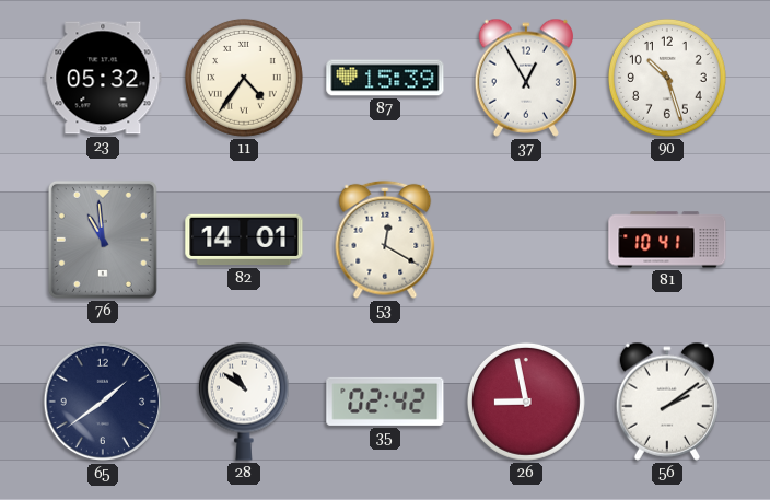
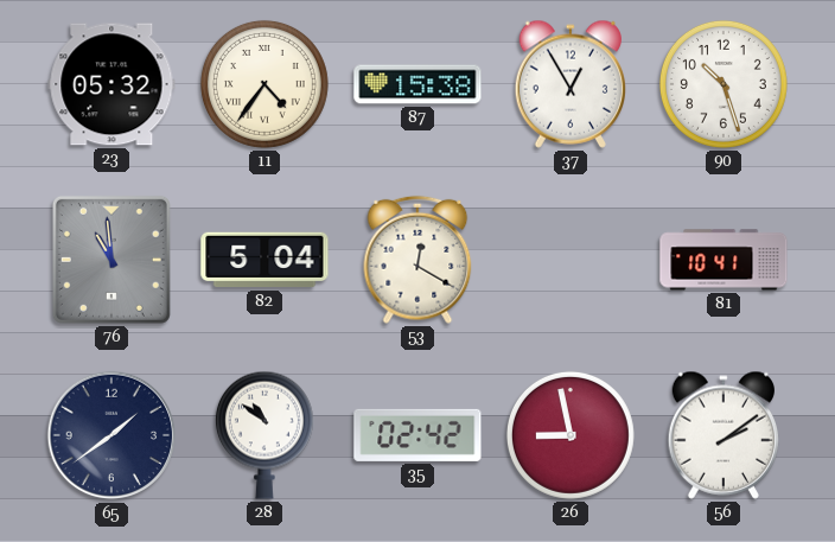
87: 15:39 -> 15:38
82: 14:01 -> 5:04
